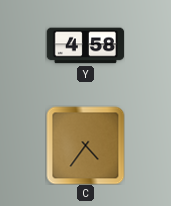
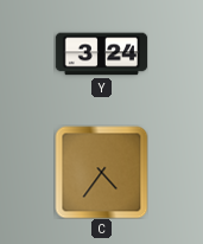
Y: 4:58 -> 3:24
